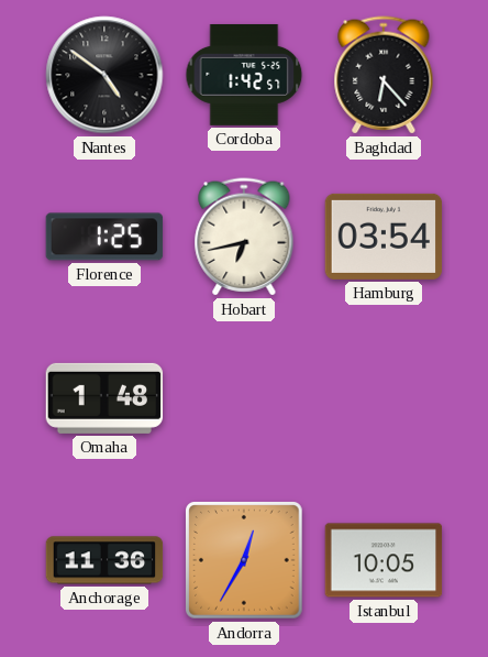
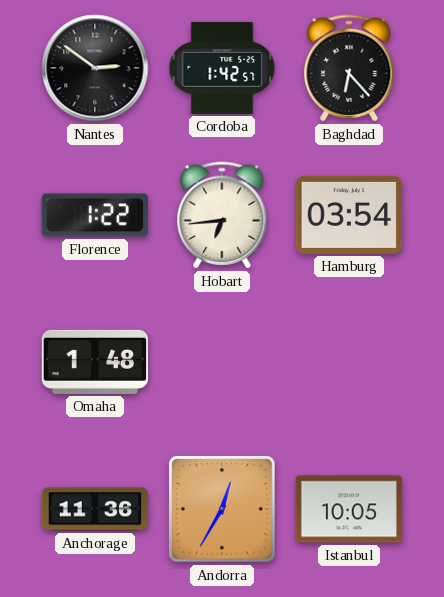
Nantes: 4:51 -> 2:51
Florence: 1:25 -> 1:22
Hobart: 6:43 -> 6:44
